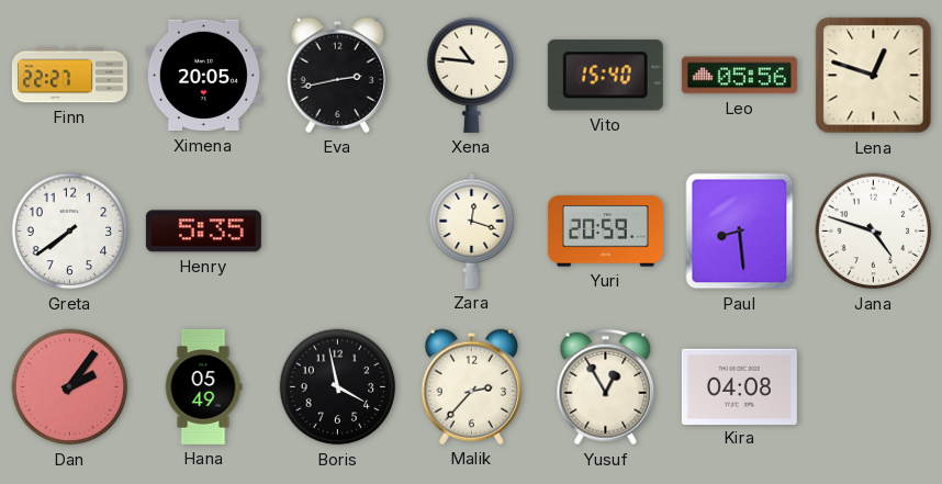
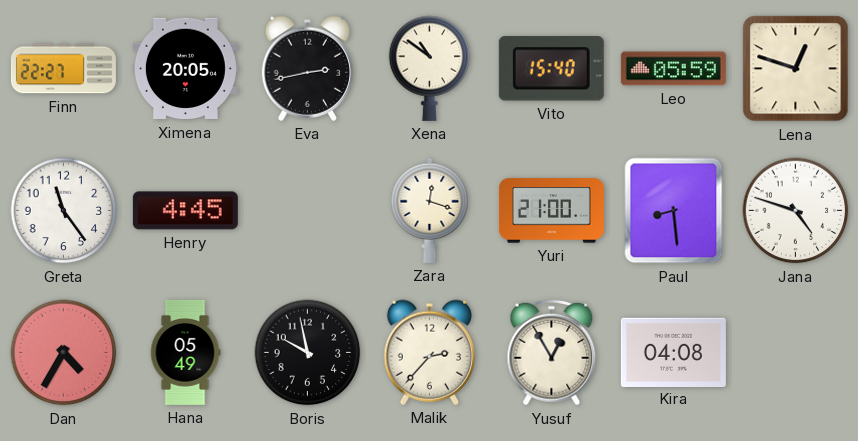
Xena: 10:46 -> 10:51
Leo: 05:56 -> 05:59
Greta: 7:39 -> 11:24
Henry: 5:35 -> 4:45
Yuri: 20:59 -> 21:00
Dan: 2:06 -> 4:35
Boris: 3:58 -> 9:58
